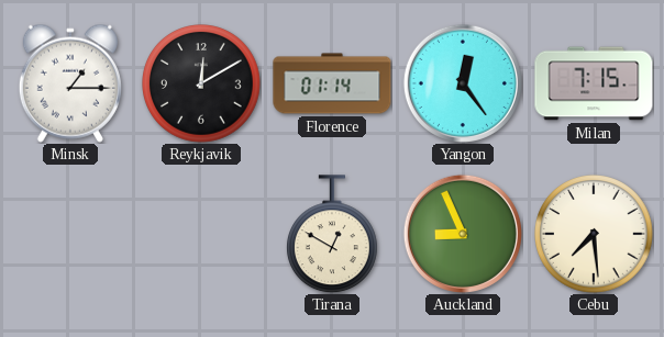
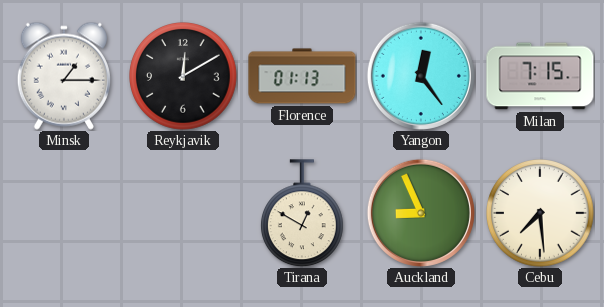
Florence: 01:14 -> 01:13
